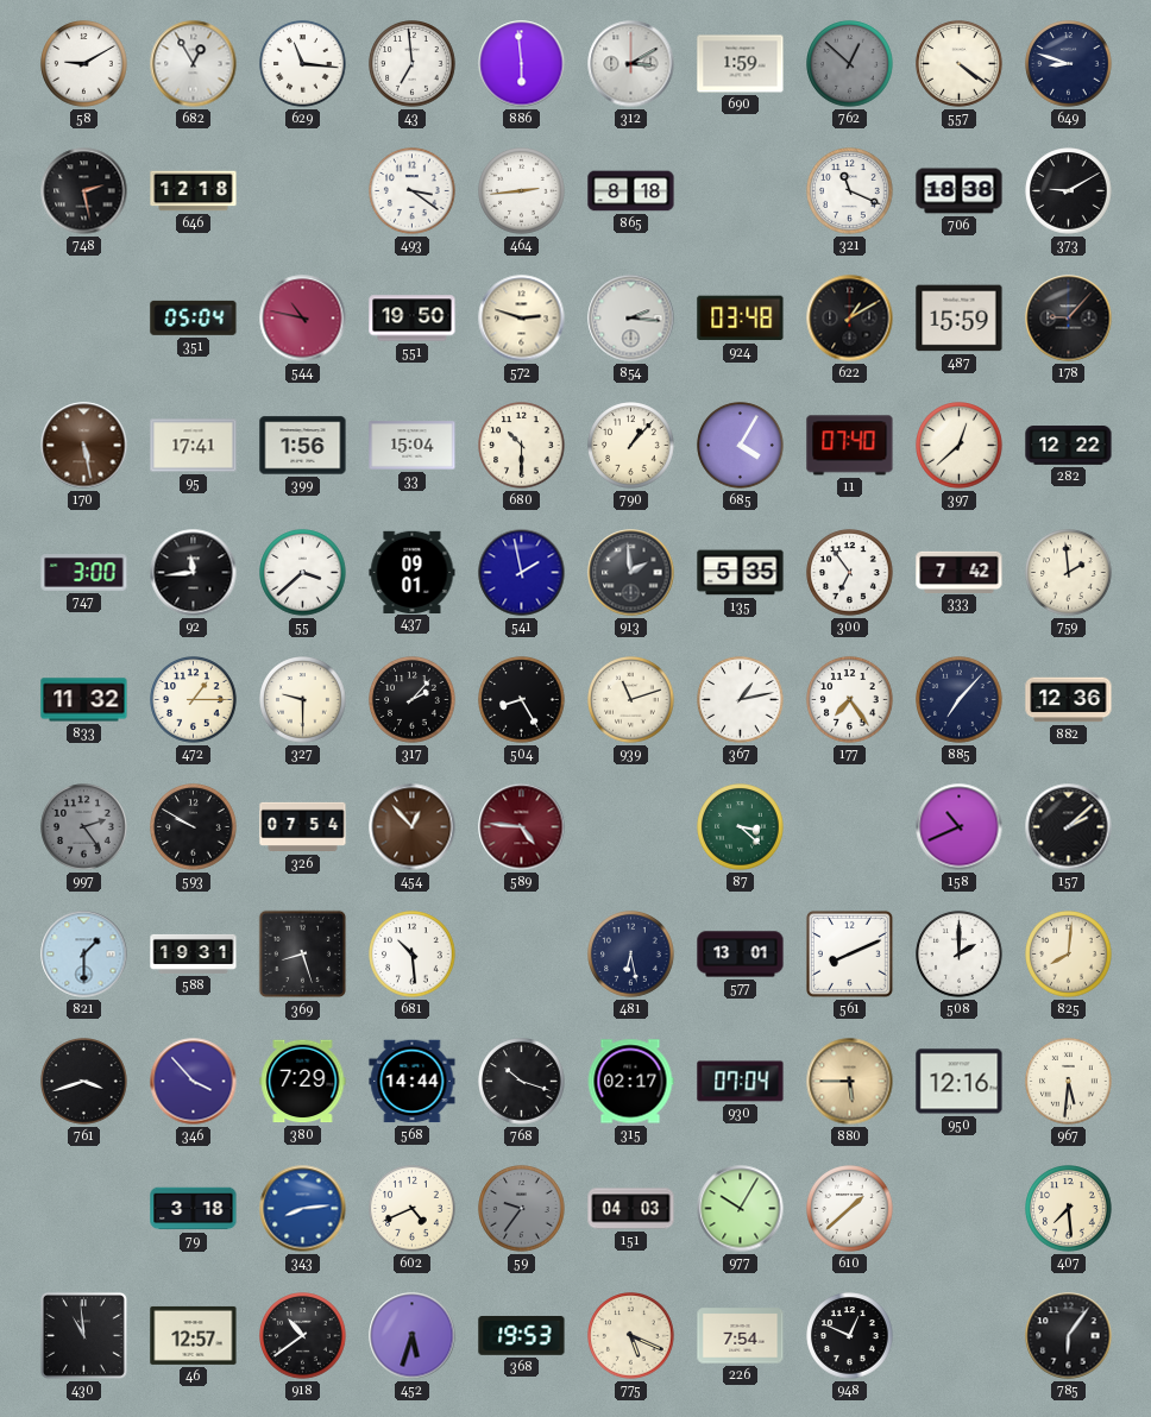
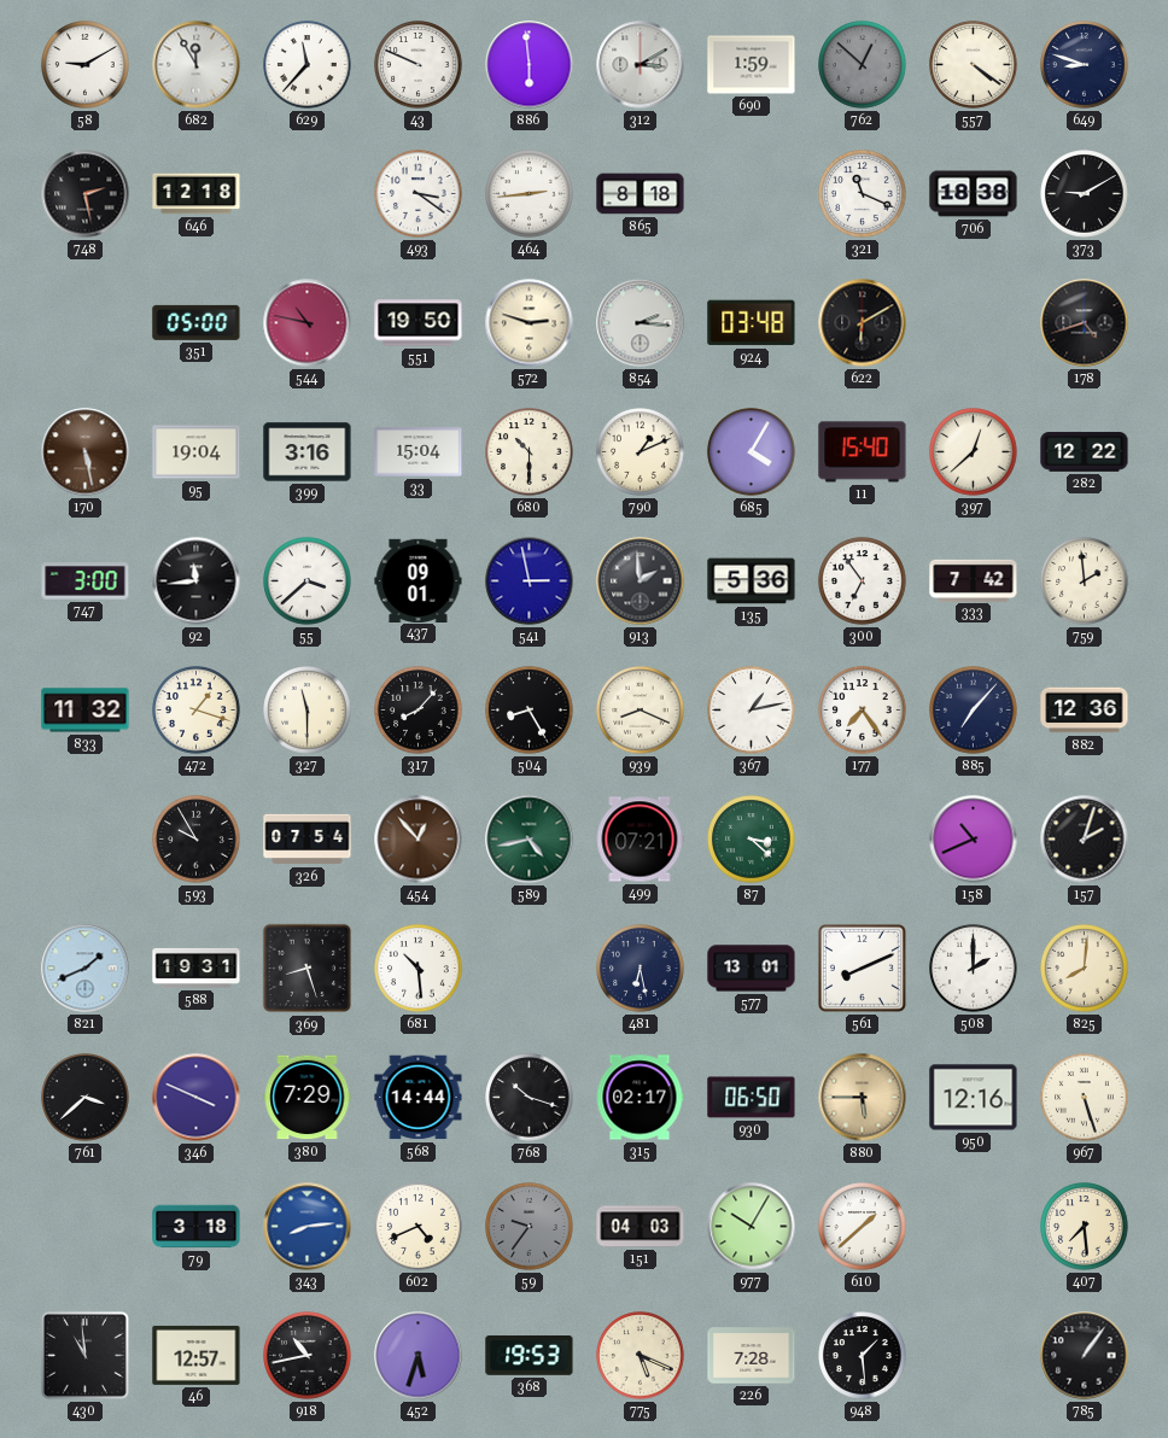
682: 12:55 -> 11:55
629: 11:16 -> 11:37
43: 6:59 -> 9:49
351: 05:04 -> 05:00
622: 1:10 -> 6:10
487: 15:59 -> none
178: 9:07 -> 4:42
95: 17:41 -> 19:04
399: 1:56 -> 3:16
790: 1:07 -> 1:11
11: 07:40 -> 15:40
541: 1:58 -> 2:58
135: 5:35 -> 5:36
472: 1:15 -> 1:18
327: 9:30 -> 11:30
317: 2:07 -> 8:07
939: 11:12 -> 8:19
997: 2:24 -> none
593: 9:50 -> 9:55
589: 4:46 -> 4:43
589 dial: burgundy -> green
499: none -> 07:21
157: 2:08 -> 2:03
821: 1:30 -> 1:41
761: 3:42 -> 3:38
346: 3:53 -> 3:49
930: 07:04 -> 06:50
967: 5:31 -> 5:27
918: 10:39 -> 10:43
226: 7:54 -> 7:28
948: 12:49 -> 1:29
785: 6:06 -> 1:06
